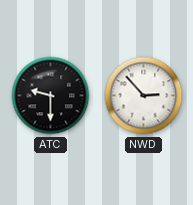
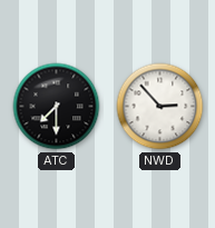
ATC: 9:30 -> 7:30
